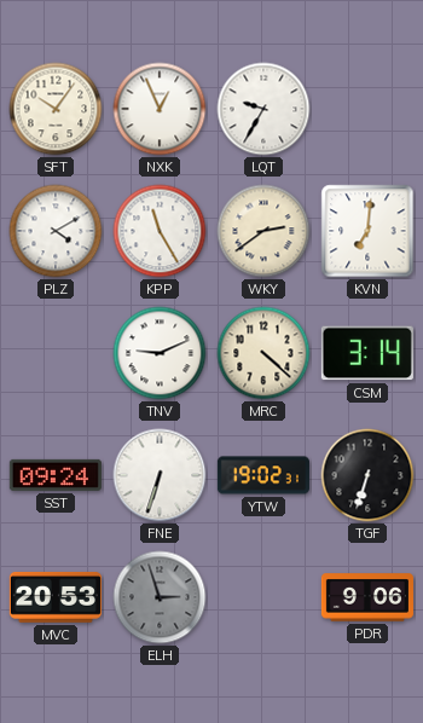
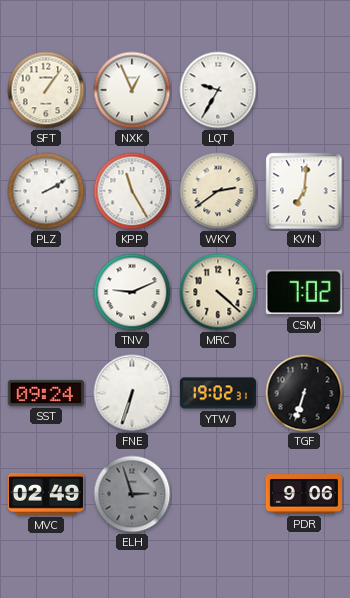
SFT: 10:06 -> 1:06
PLZ: 4:10 -> 2:10
CSM: 3:14 -> 7:02
MVC: 20:53 -> 02:49
